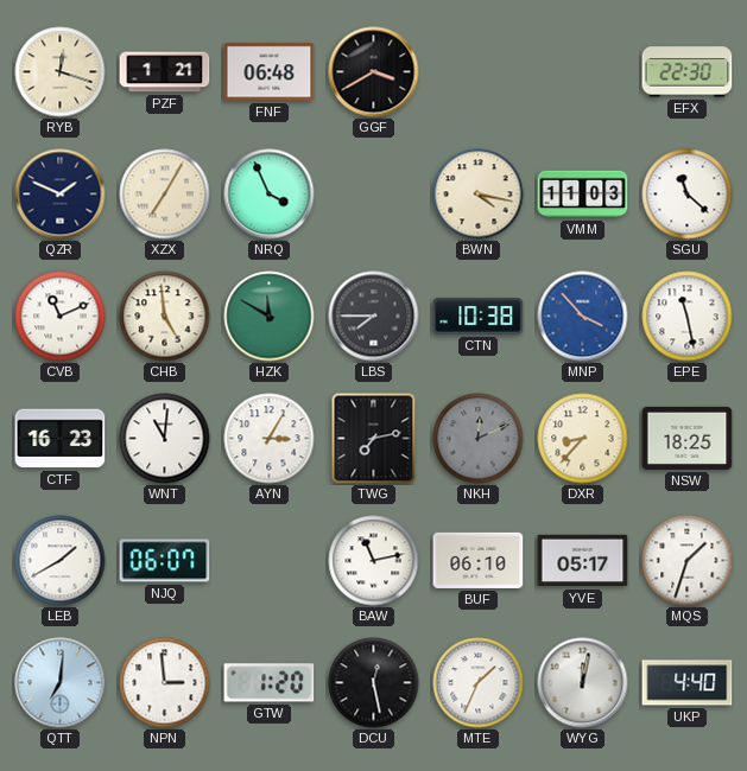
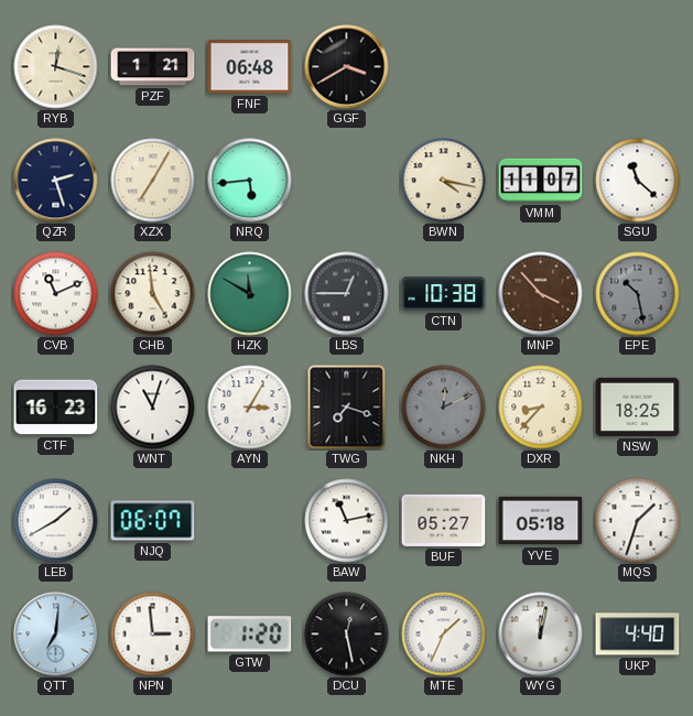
EFX: 22:30 -> none
QZR: 1:49 -> 2:27
NRQ: 3:56 -> 5:44
VMM: 11:03 -> 11:07
LBS: 7:45 -> 12:45
MNP dial: blue -> brown
EPE: 11:28 -> 10:28
EPE dial: white -> grey
WNT: 11:01 -> 11:03
TWG: 7:13 -> 7:18
BUF: 06:10 -> 05:27
YVE: 05:17 -> 05:18
